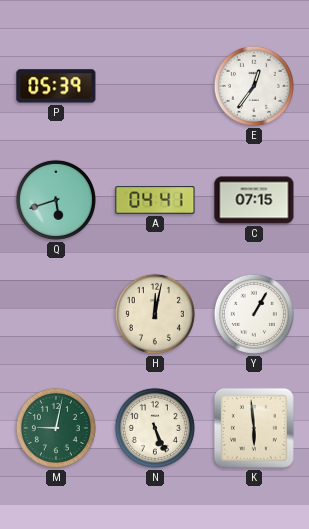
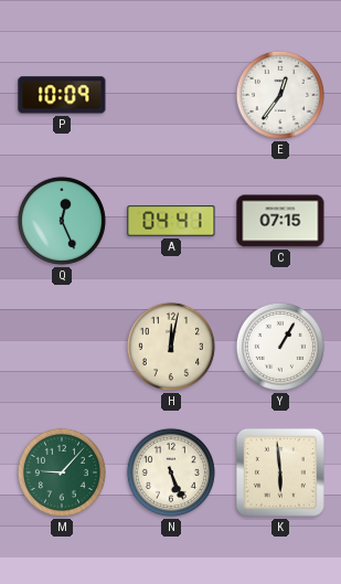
P: 05:39 -> 10:09
Q: 5:42 -> 12:26
M: 9:02 -> 9:07
